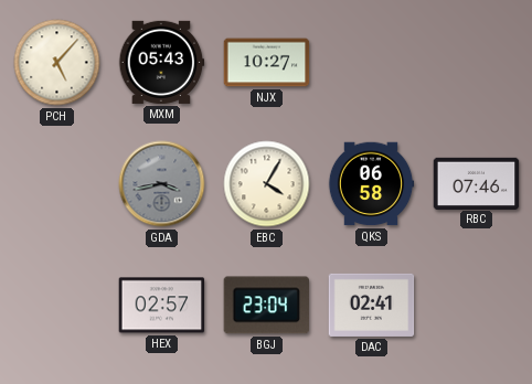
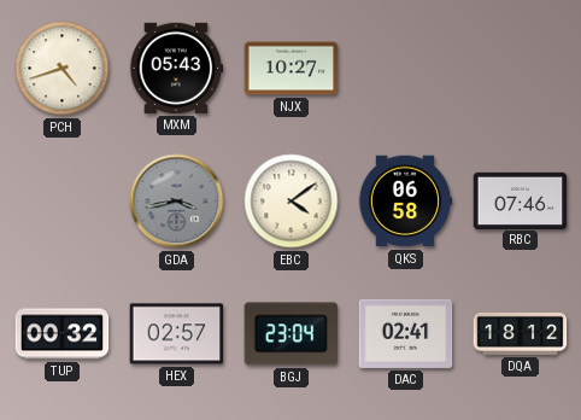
PCH: 5:07 -> 4:42
EBC: 4:05 -> 4:09
TUP: none -> 00:32
DQA: none -> 18:12
